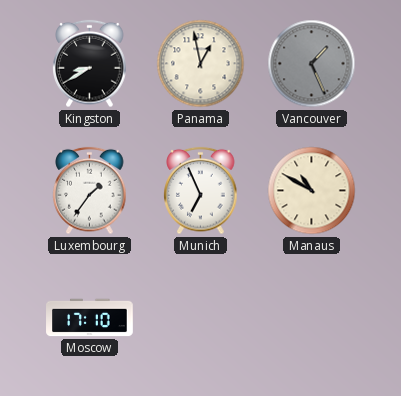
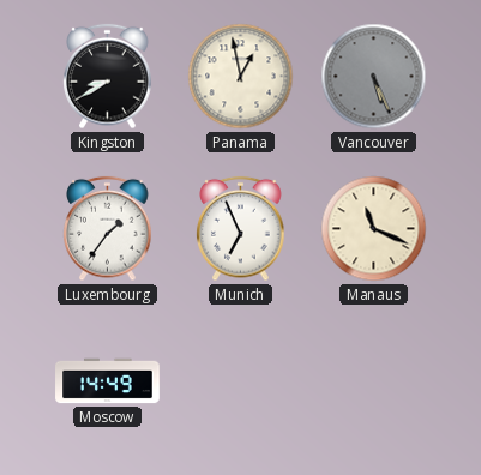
Vancouver: 1:26 -> 5:26
Manaus: 10:50 -> 11:19
Moscow: 17:10 -> 14:49
